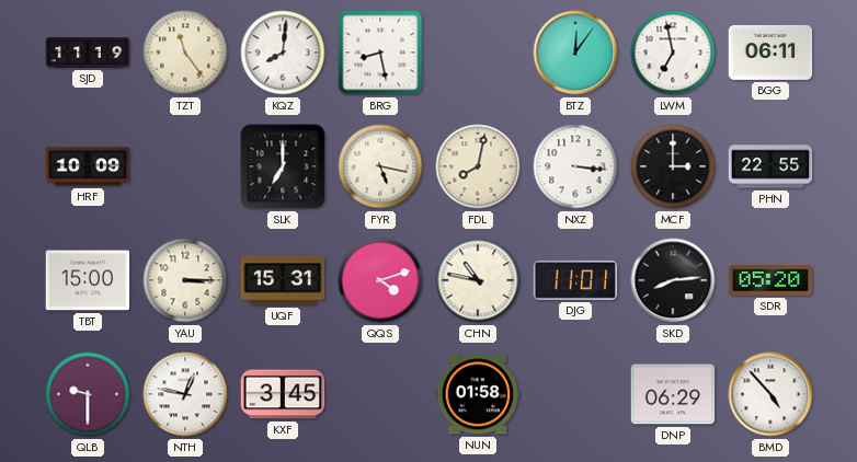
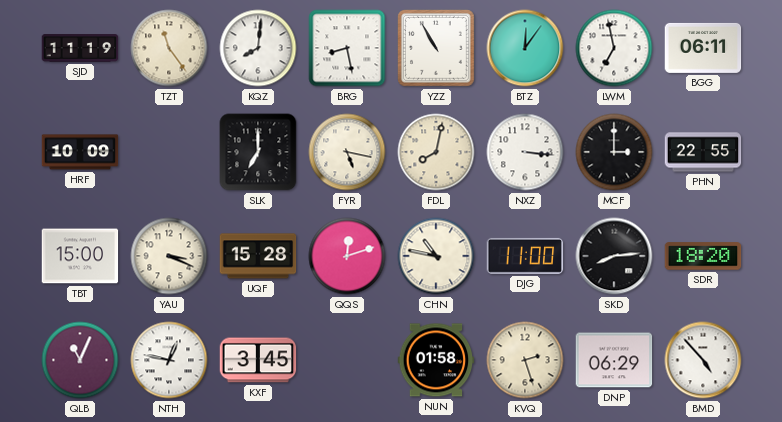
YZZ: none -> 10:55
YAU: 3:15 -> 3:19
UQF: 15:31 -> 15:28
QQS: 4:12 -> 12:12
DJG: 11:01 -> 11:00
SDR: 05:20 -> 18:20
QLB: 9:30 -> 11:04
KVQ: none -> 2:27
